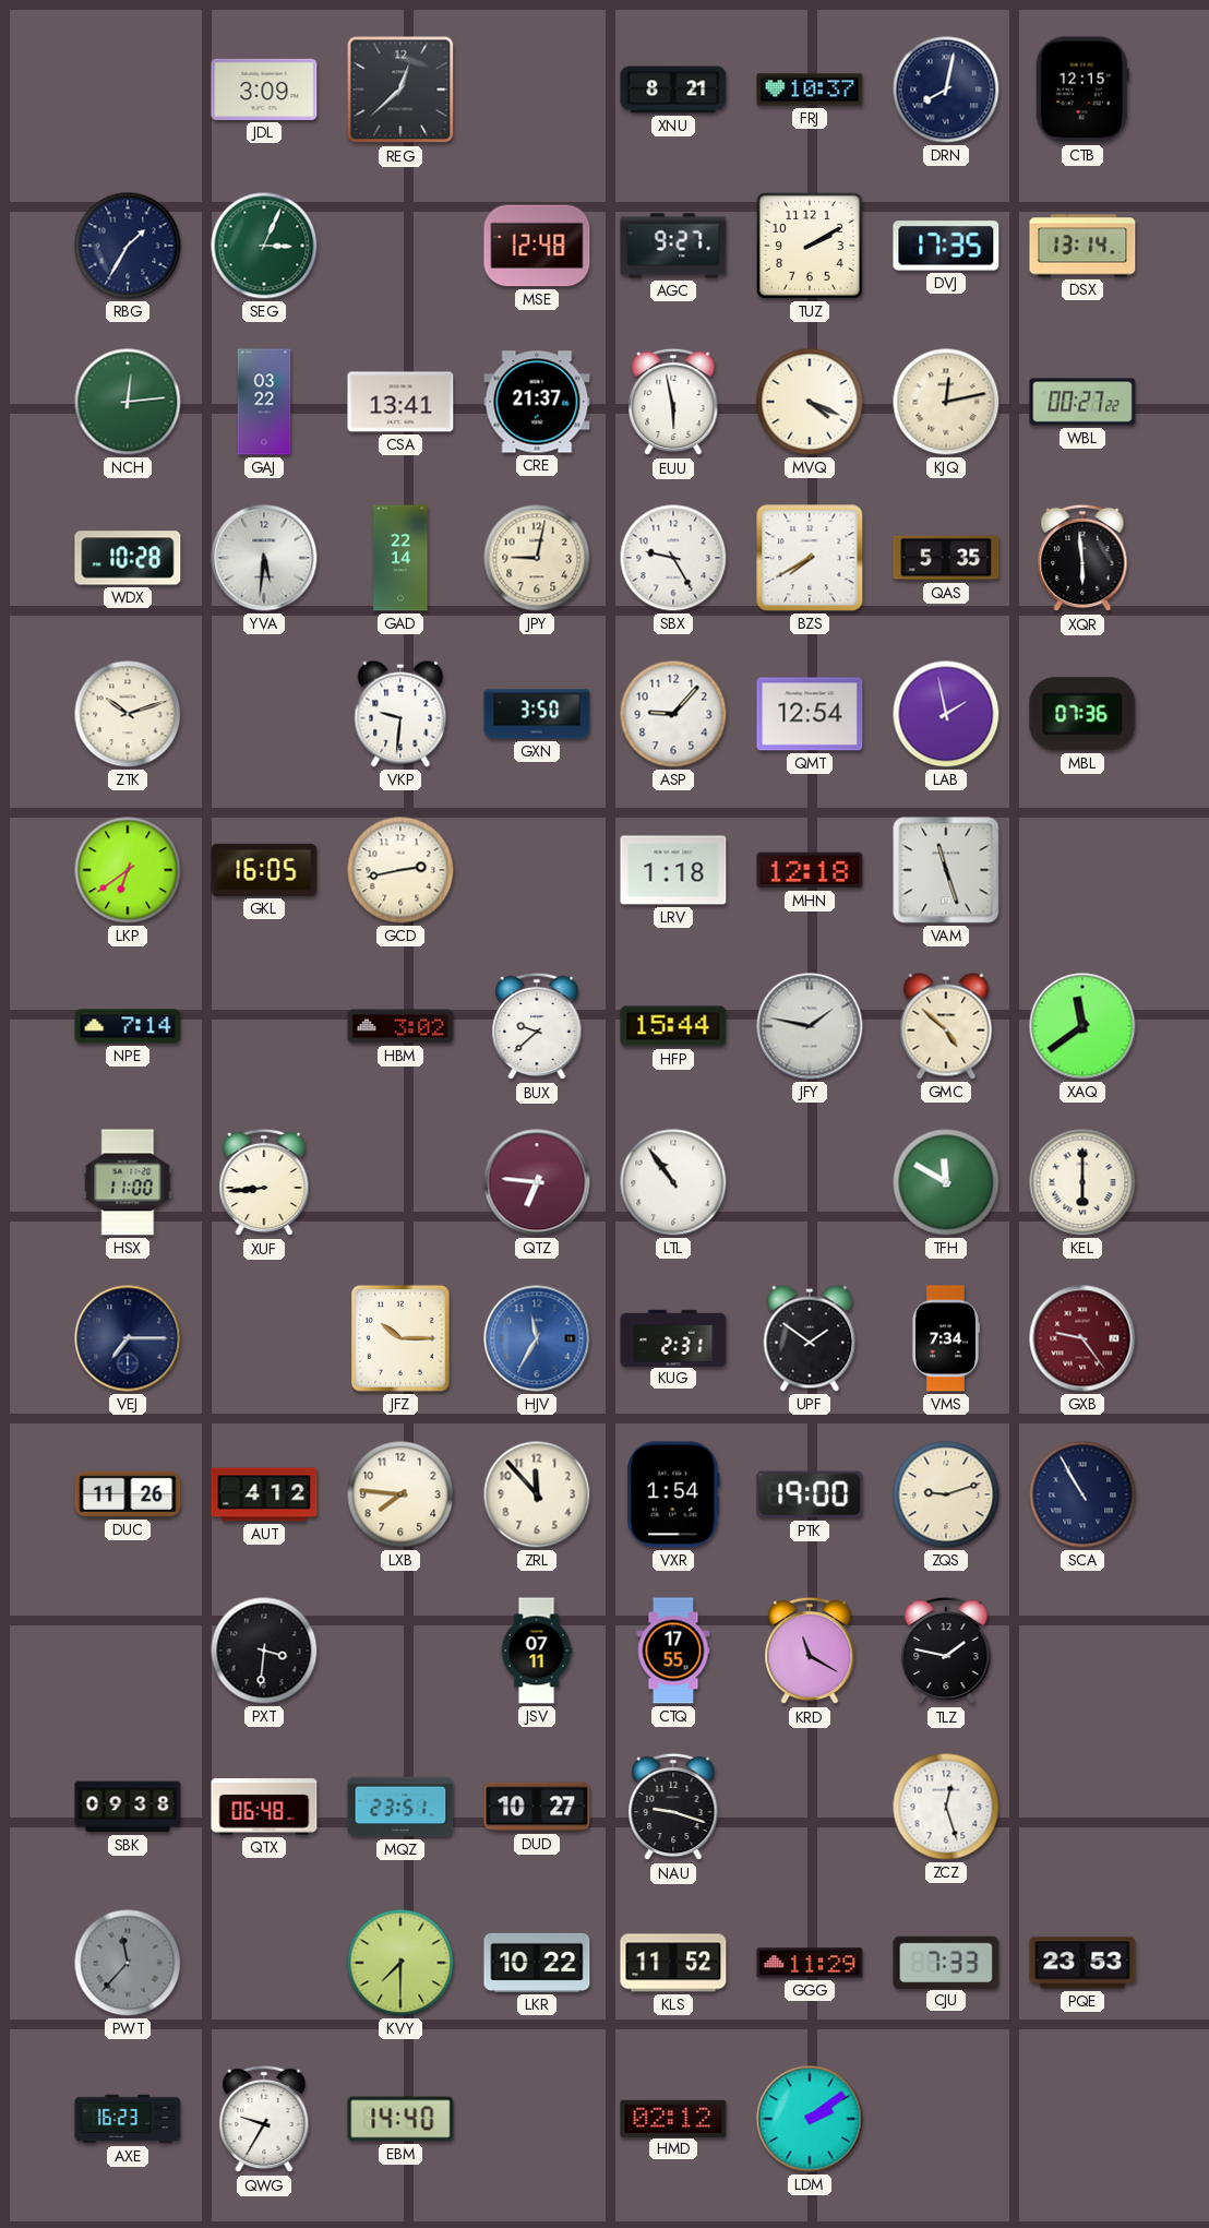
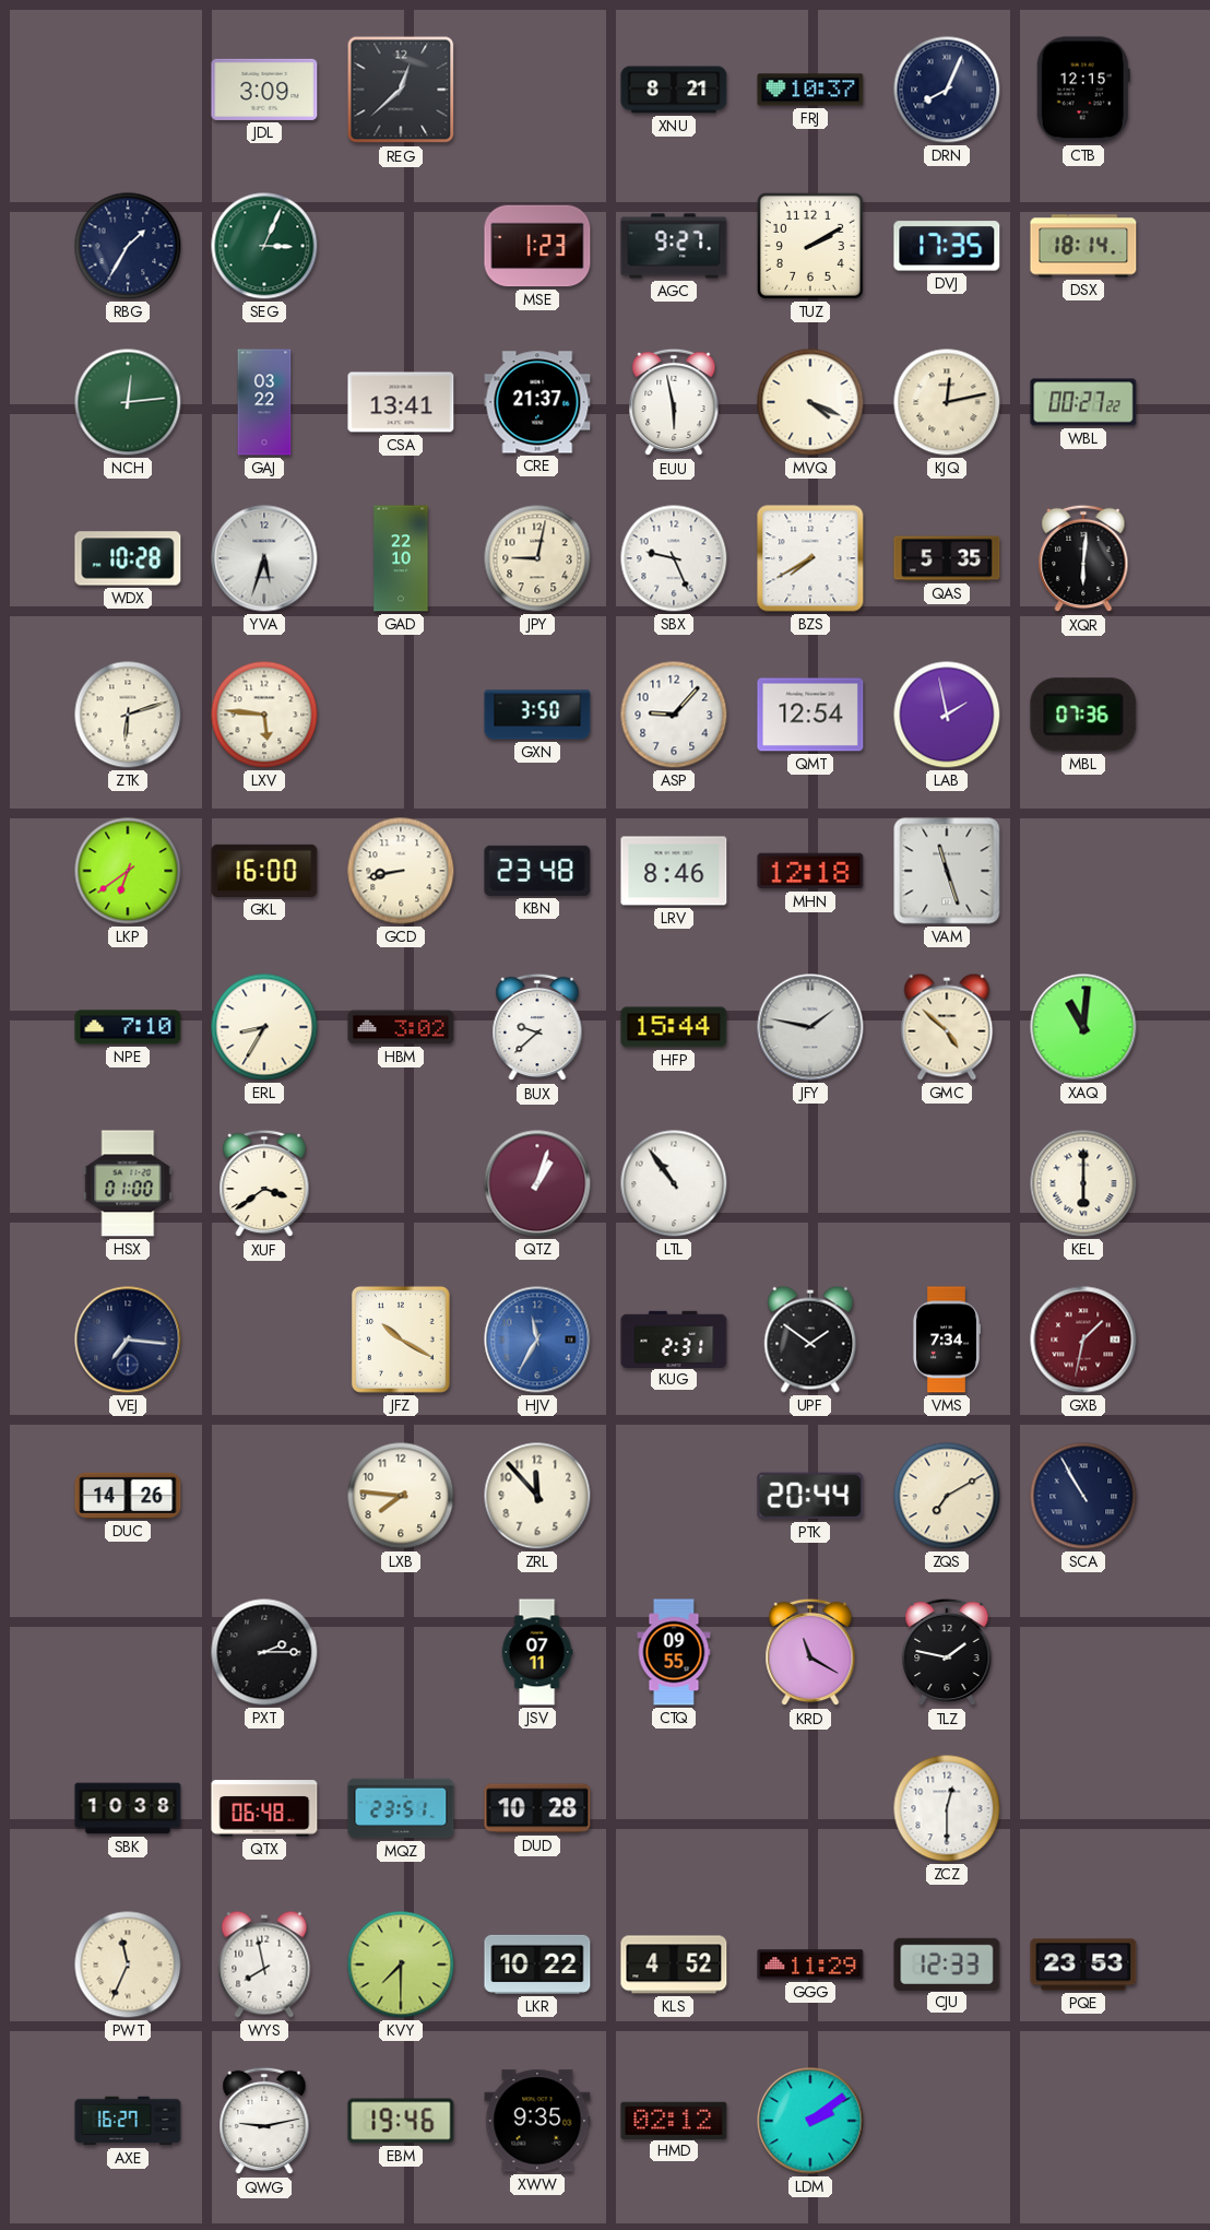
DRN: 8:02 -> 8:04
MSE: 12:48 -> 1:23
DSX: 13:14 -> 18:14
YVA: 5:31 -> 5:33
GAD: 22:14 -> 22:10
SBX: 9:25 -> 9:26
XQR: 5:59 -> 6:01
ZTK: 10:12 -> 6:12
LXV: none -> 5:46
VKP: 9:31 -> none
GKL: 16:05 -> 16:00
GCD: 2:43 -> 8:43
KBN: none -> 23:48
LRV: 1:18 -> 8:46
NPE: 7:14 -> 7:10
ERL: none -> 8:35
XAQ: 11:39 -> 11:01
HSX: 11:00 -> 01:00
XUF: 8:44 -> 3:39
QTZ: 6:46 -> 1:03
TFH: 11:50 -> none
VEJ: 7:15 -> 7:16
JFZ: 10:15 -> 10:20
GXB: 9:24 -> 1:32
DUC: 11:26 -> 14:26
AUT: 4:12 -> none
VXR: 1:54 -> none
PTK: 19:00 -> 20:44
ZQS: 9:12 -> 7:10
PXT: 3:31 -> 2:15
CTQ: 17:55 -> 09:55
SBK: 09:38 -> 10:38
DUD: 10:27 -> 10:28
NAU: 9:18 -> none
ZCZ: 12:27 -> 12:30
PWT: 11:37 -> 11:34
PWT dial: grey -> cream
WYS: none -> 7:58
KLS: 11:52 -> 4:52
CJU: 7:33 -> 12:33
AXE: 16:23 -> 16:27
QWG: 9:35 -> 9:13
EBM: 14:40 -> 19:46
XWW: none -> 9:35
